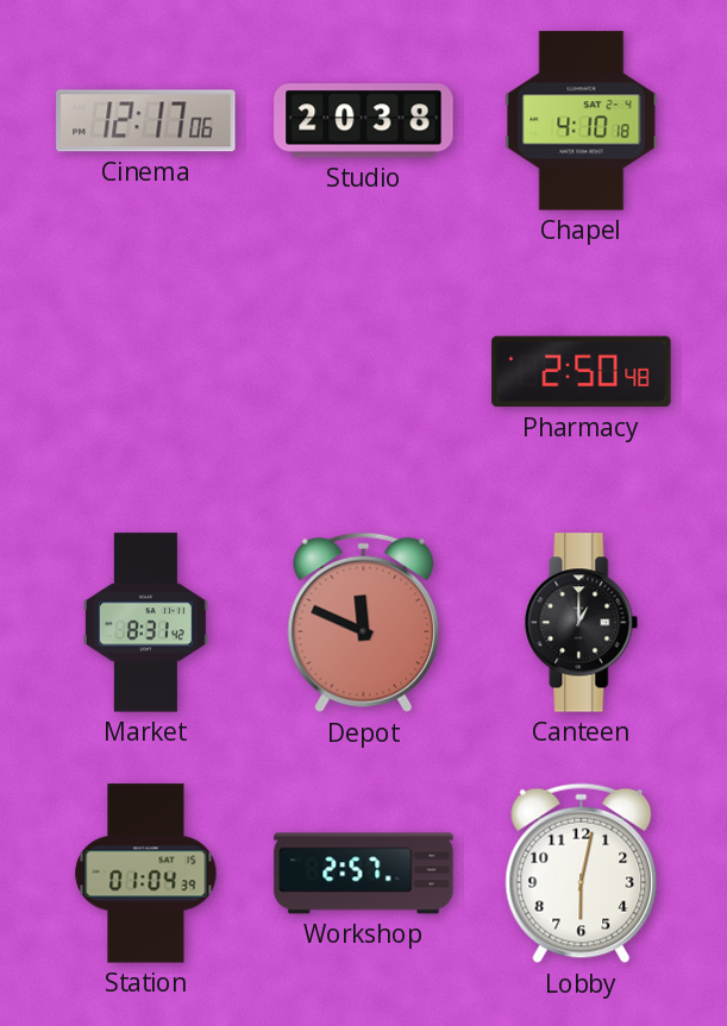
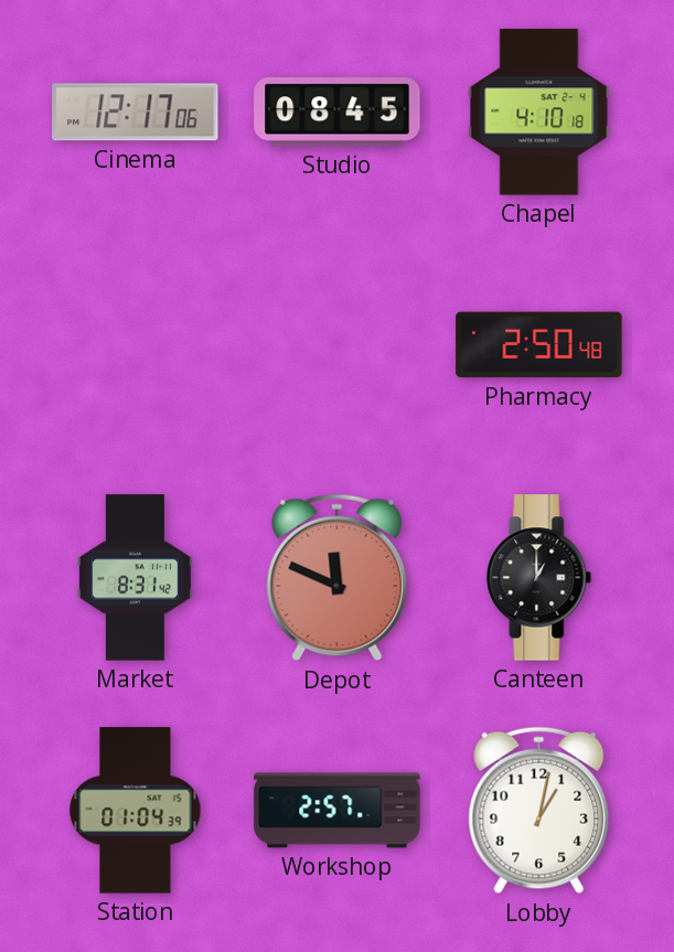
Studio: 20:38 -> 08:45
Lobby: 6:02 -> 1:02
